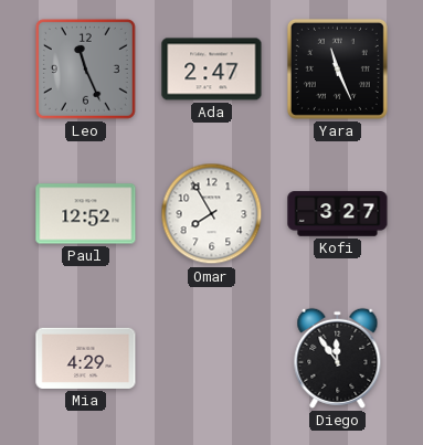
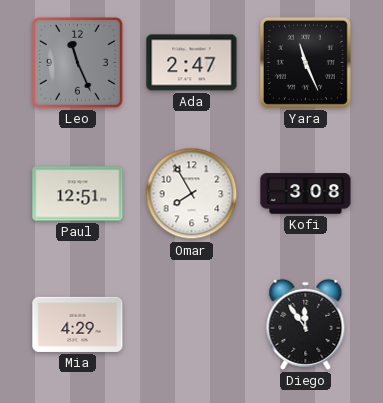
Paul: 12:52 -> 12:51
Kofi: 3:27 -> 3:08
